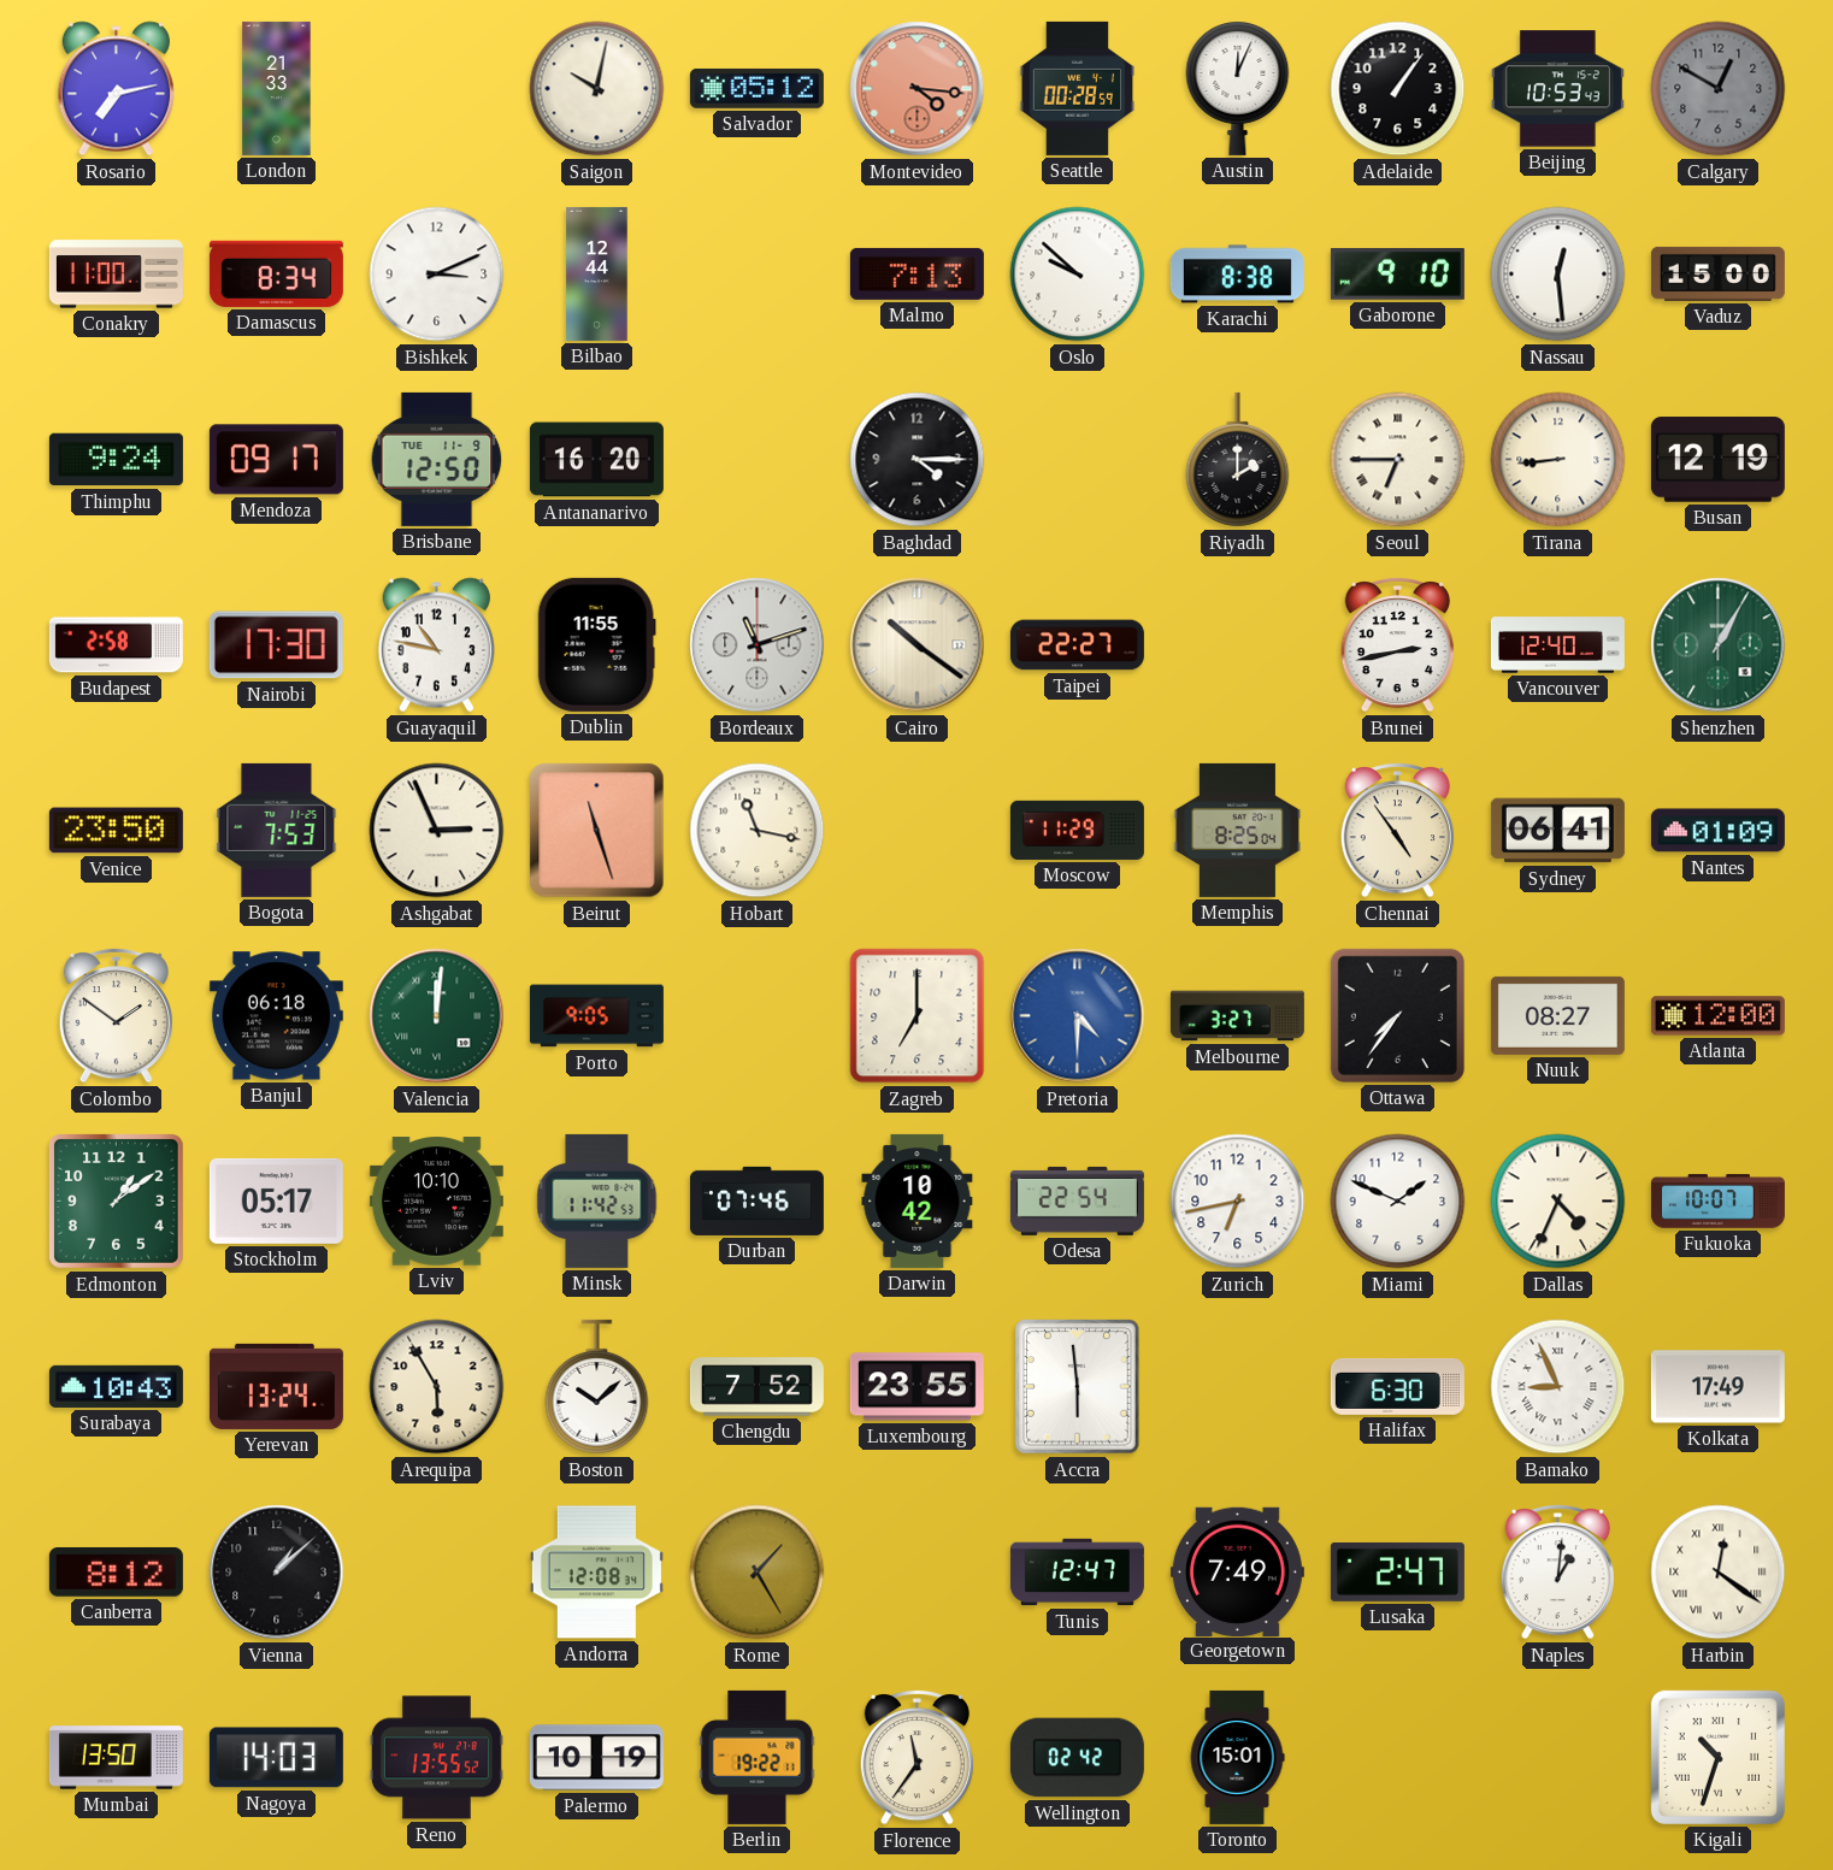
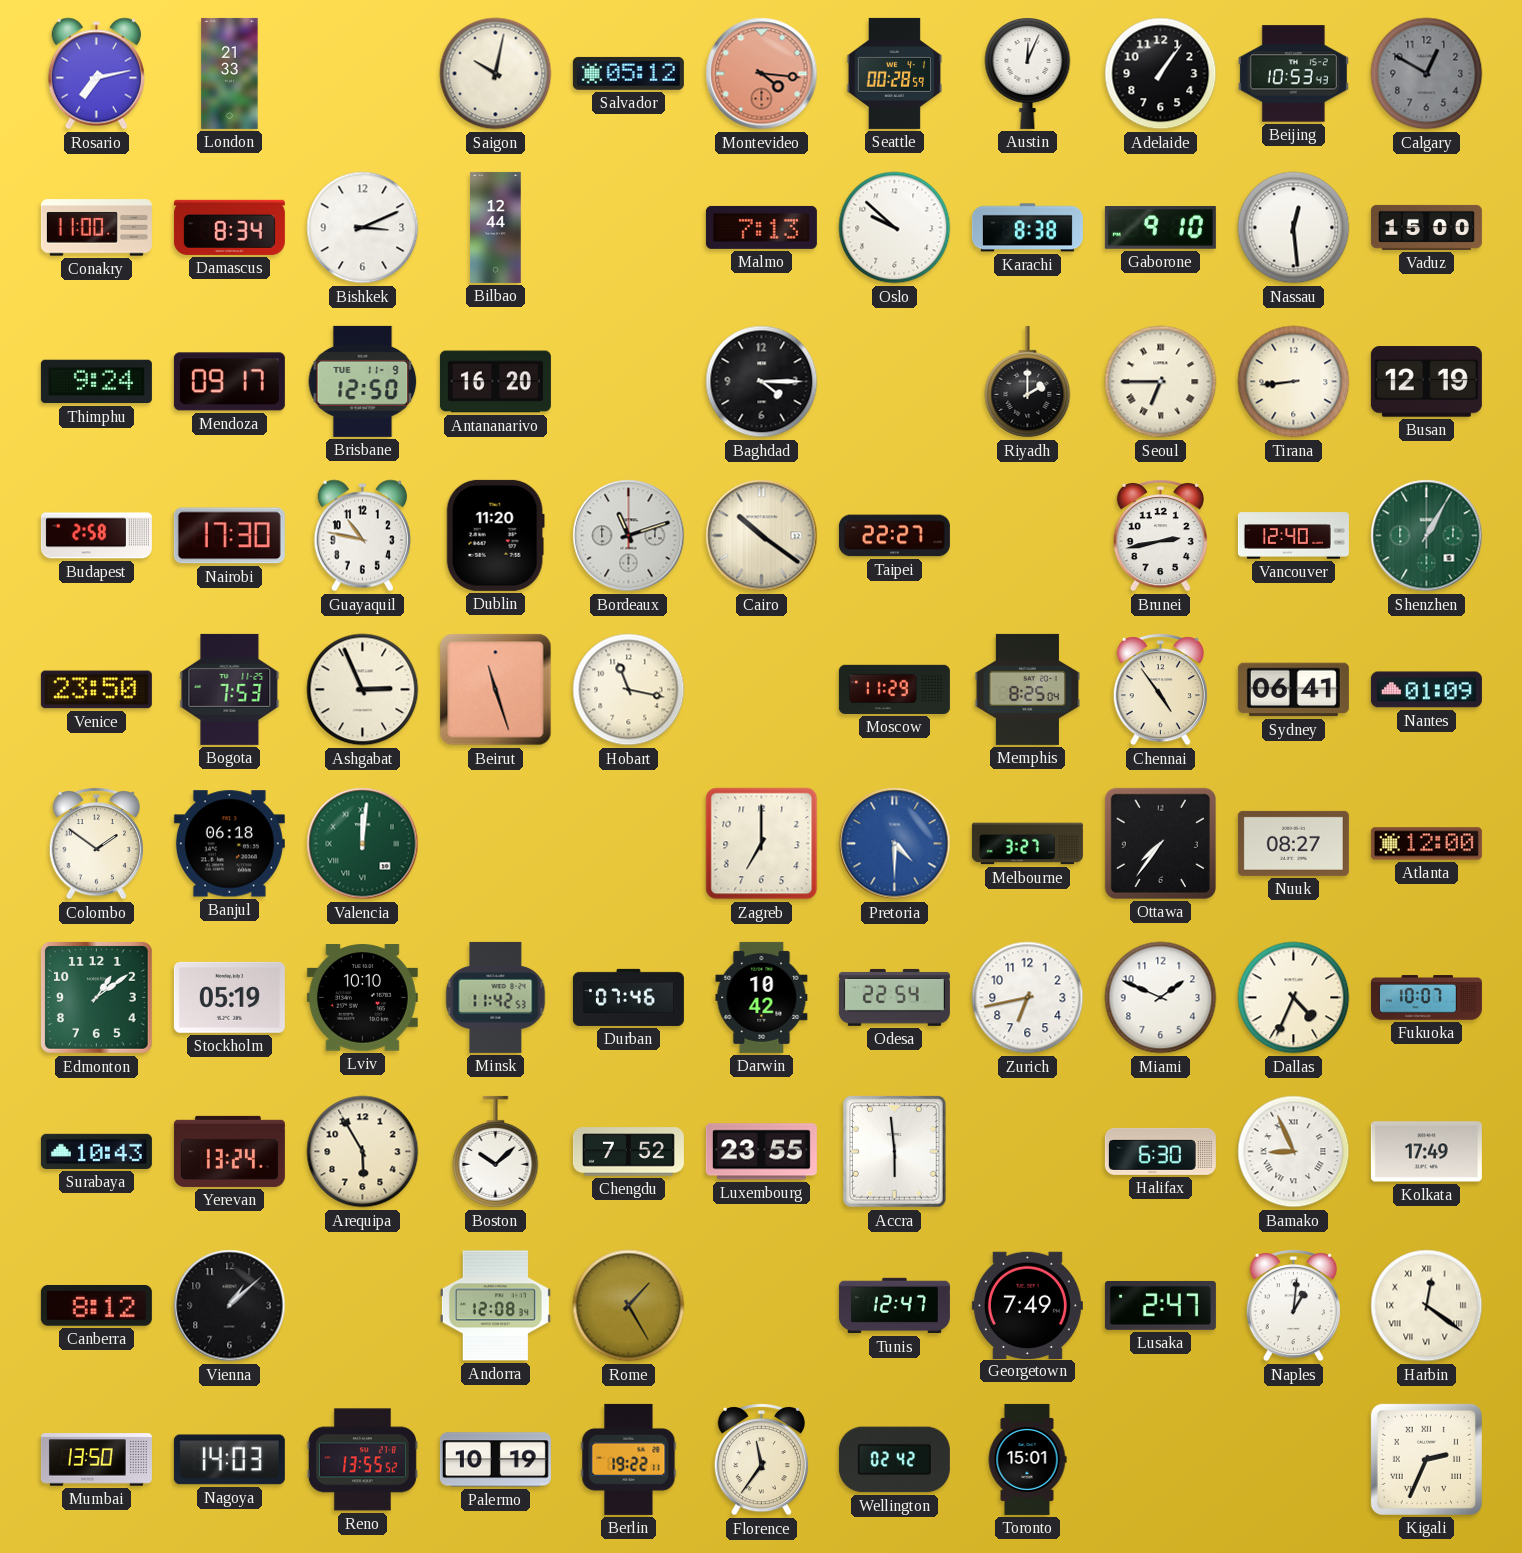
Dublin: 11:55 -> 11:20
Porto: 9:05 -> none
Stockholm: 05:17 -> 05:19
Kigali: 10:33 -> 2:34
